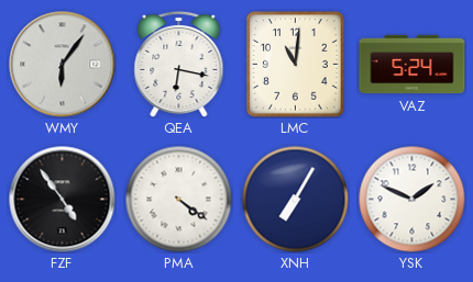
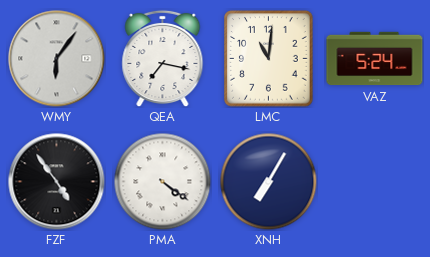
QEA: 6:17 -> 7:17
YSK: 1:49 -> none
